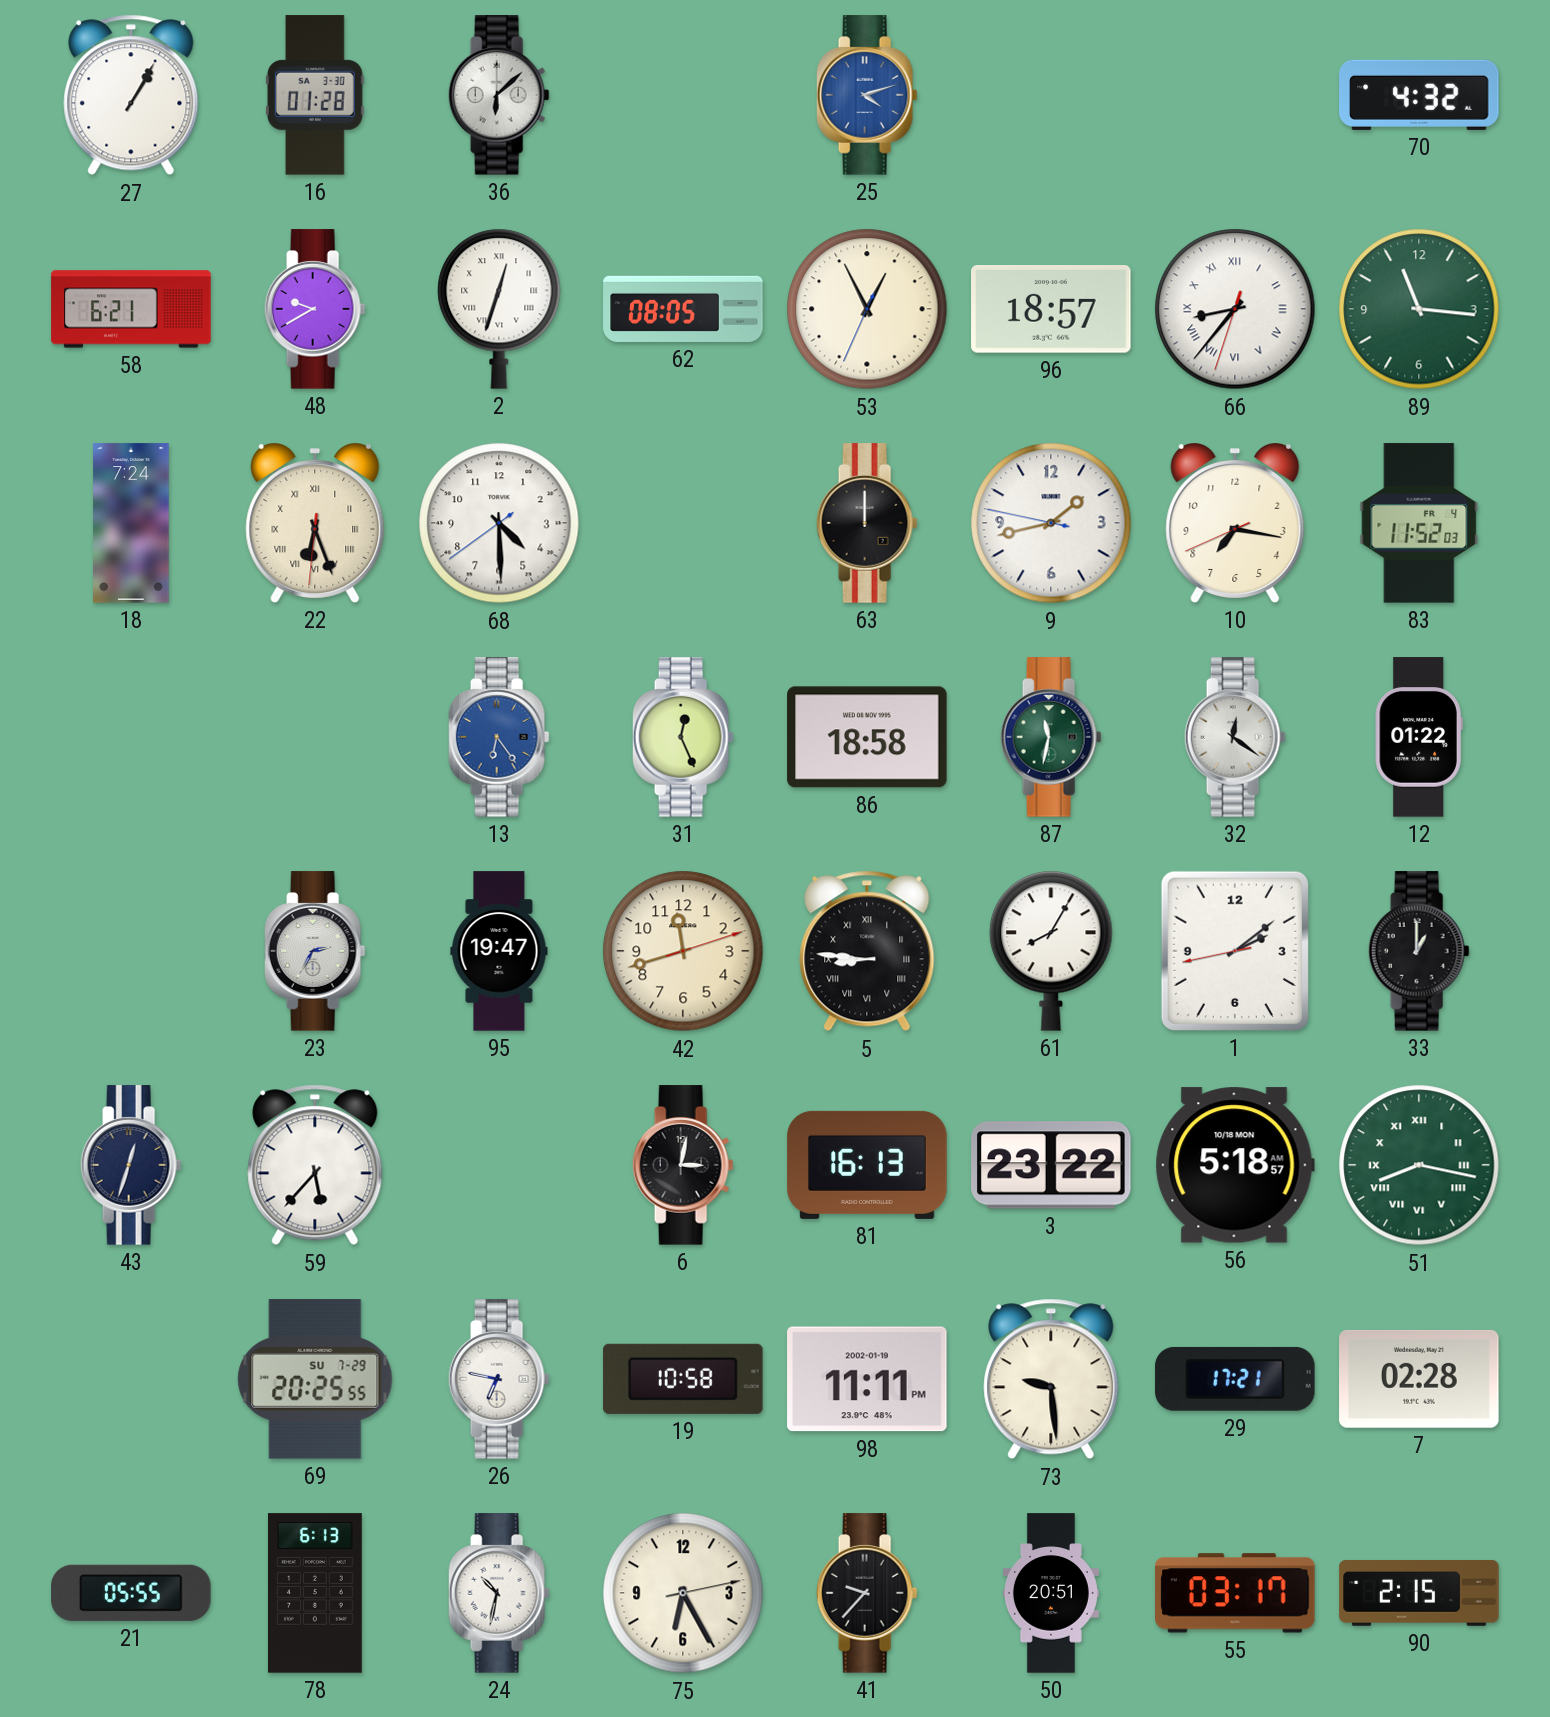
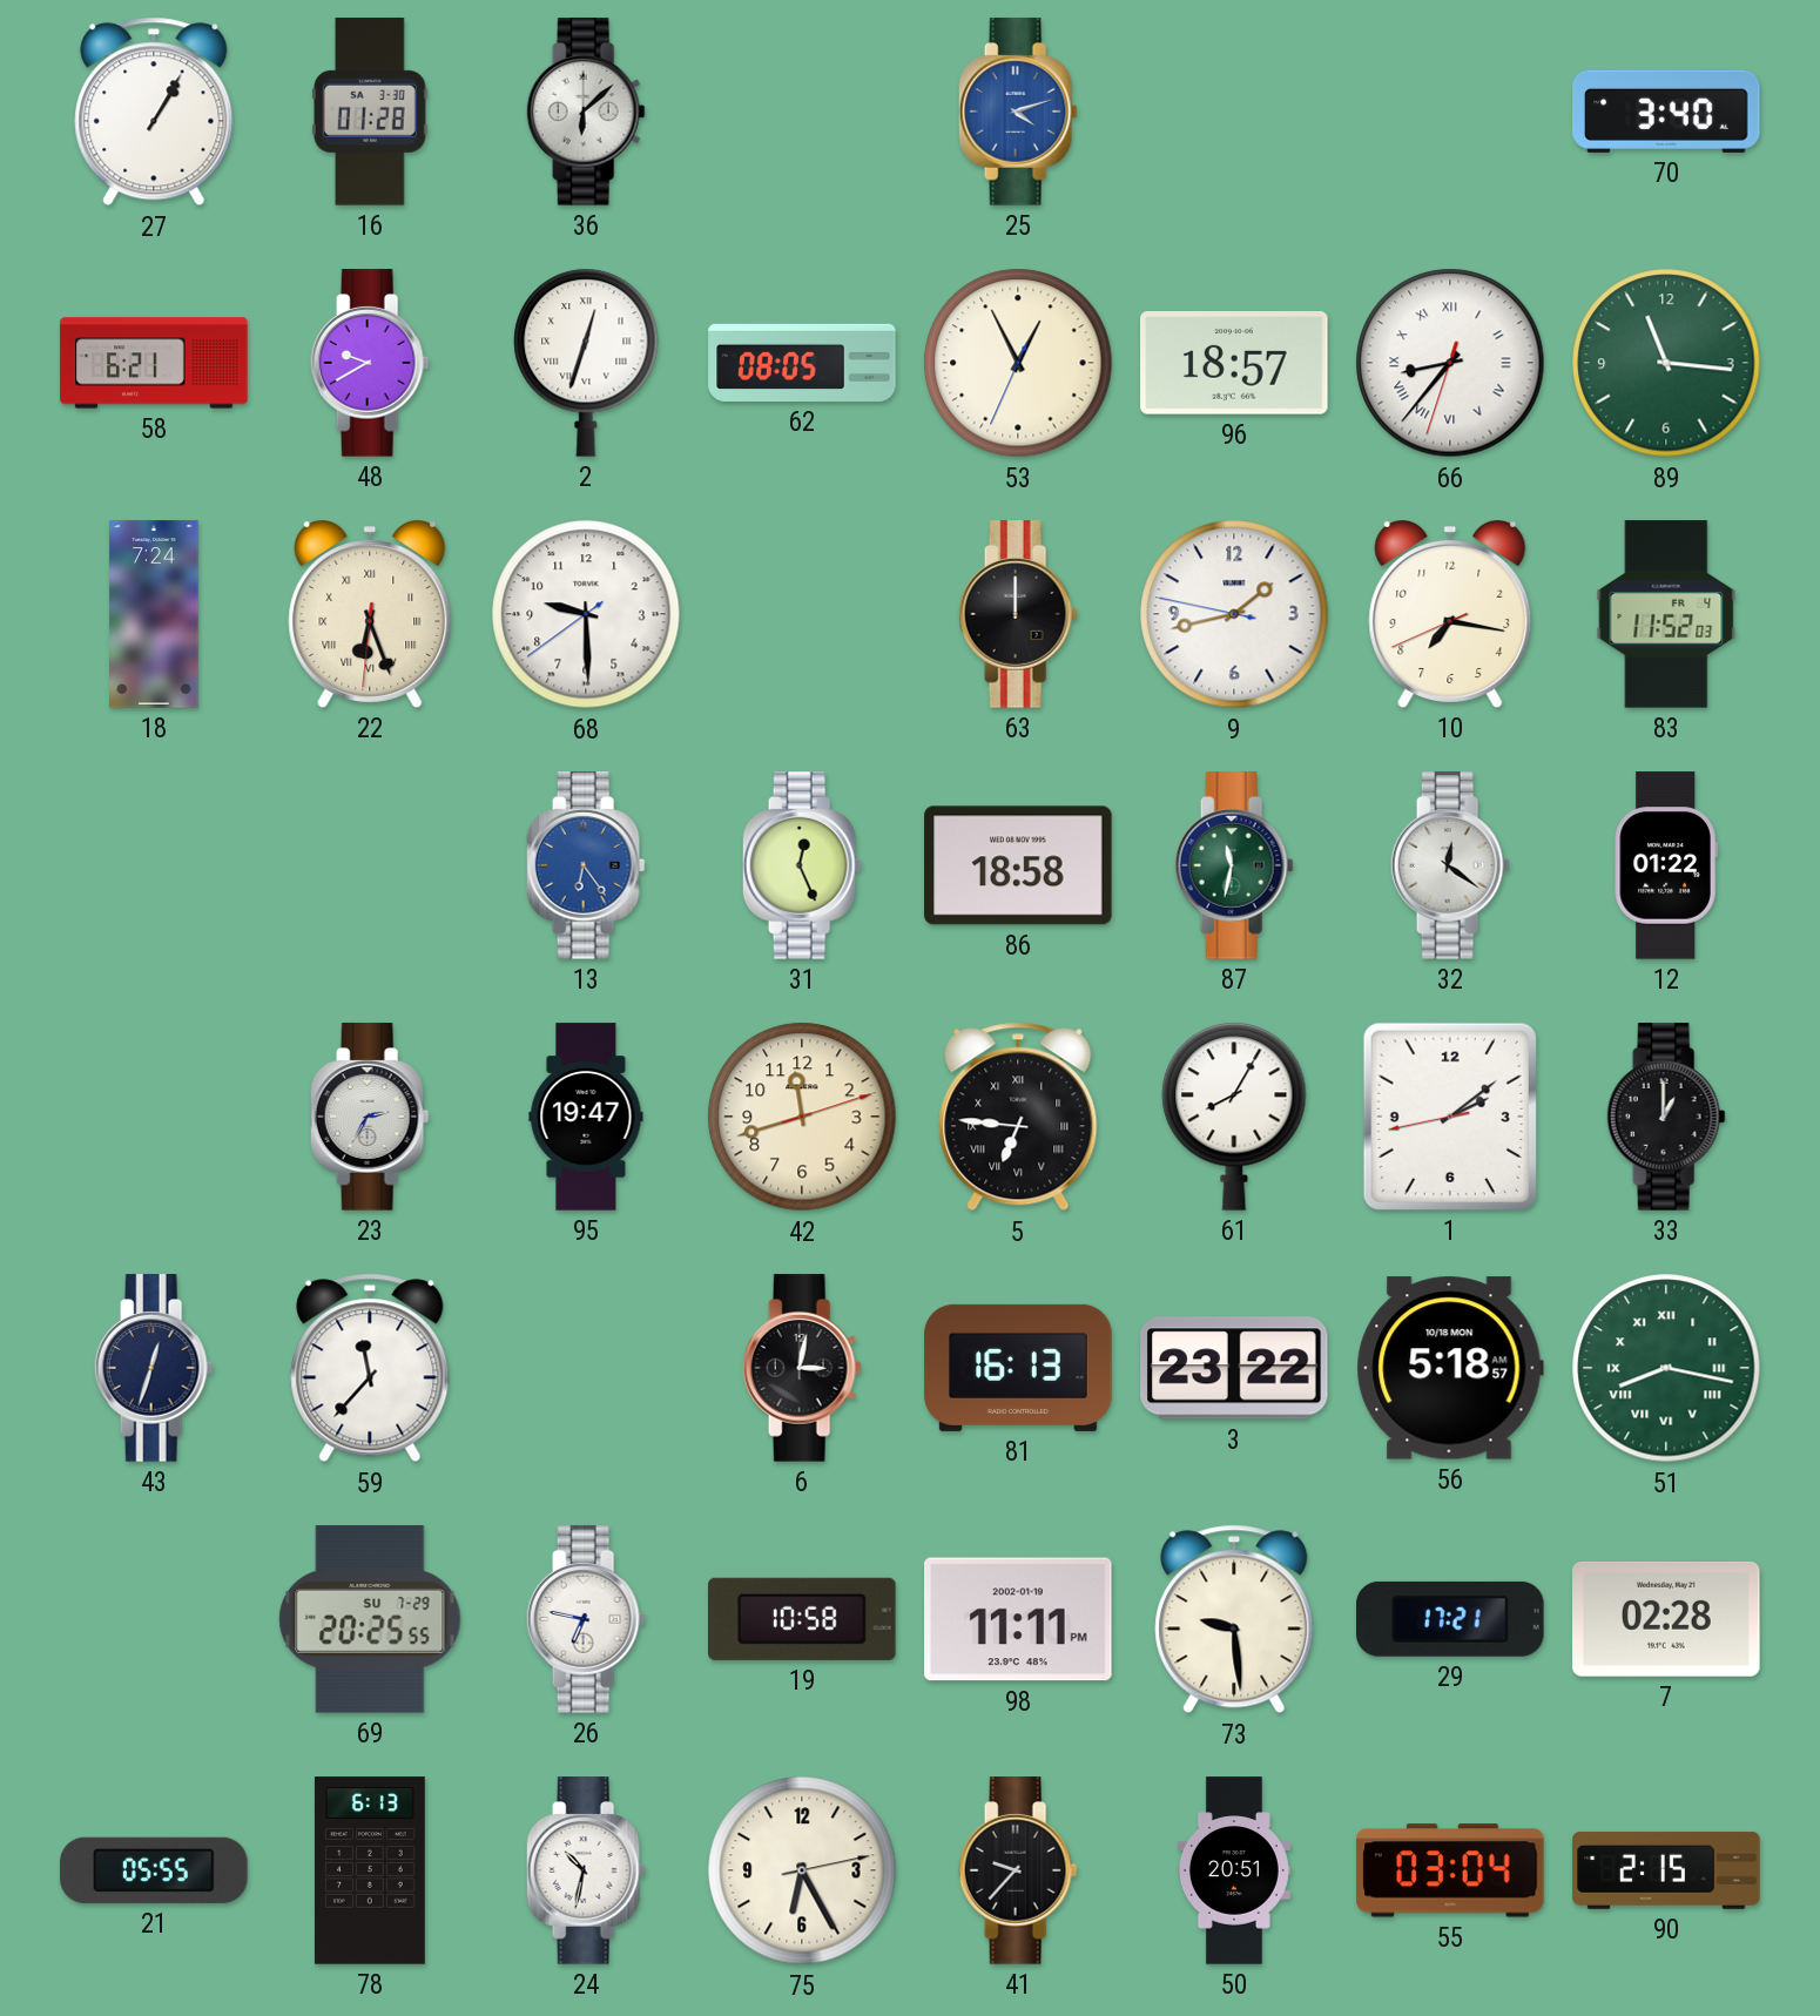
70: 4:32 -> 3:40
68: 4:29 -> 9:29
5: 8:46 -> 6:46
59: 5:37 -> 11:37
55: 03:17 -> 03:04
